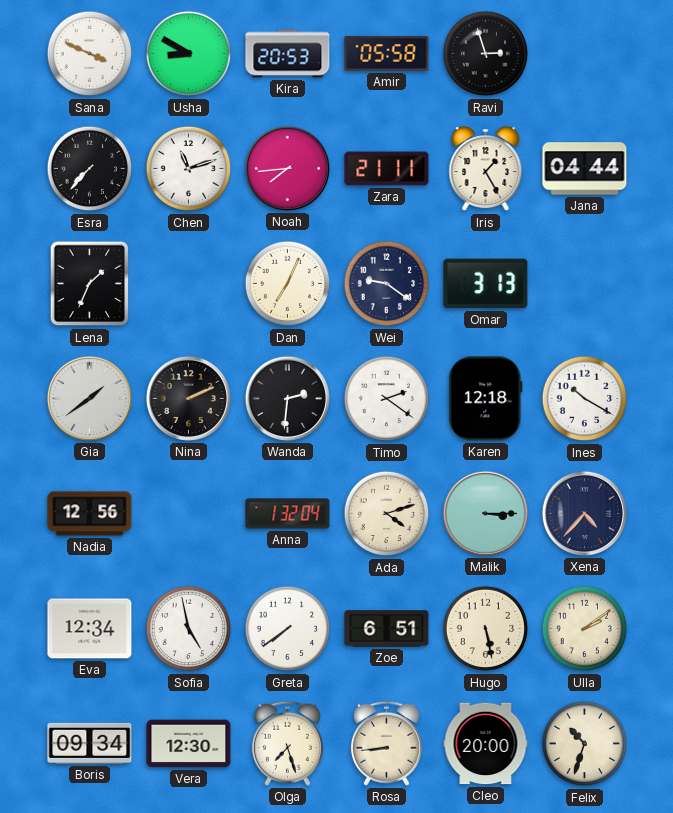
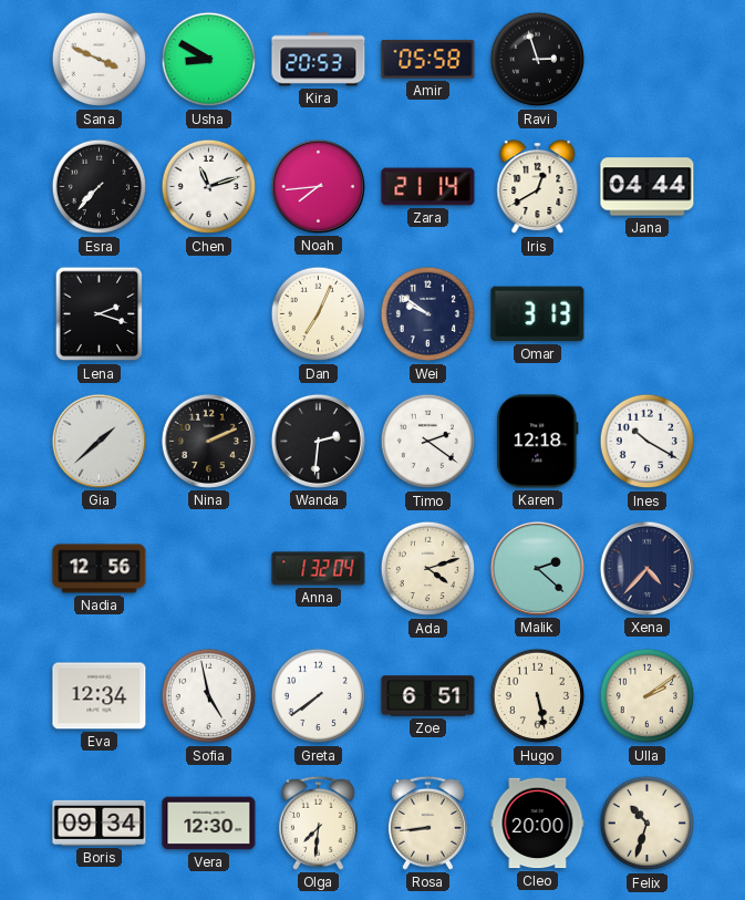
Zara: 21:11 -> 21:14
Iris: 1:25 -> 12:40
Lena: 1:34 -> 2:18
Wei: 9:21 -> 9:51
Gia: 1:39 -> 1:38
Malik: 3:15 -> 2:22
Olga: 7:27 -> 7:31
